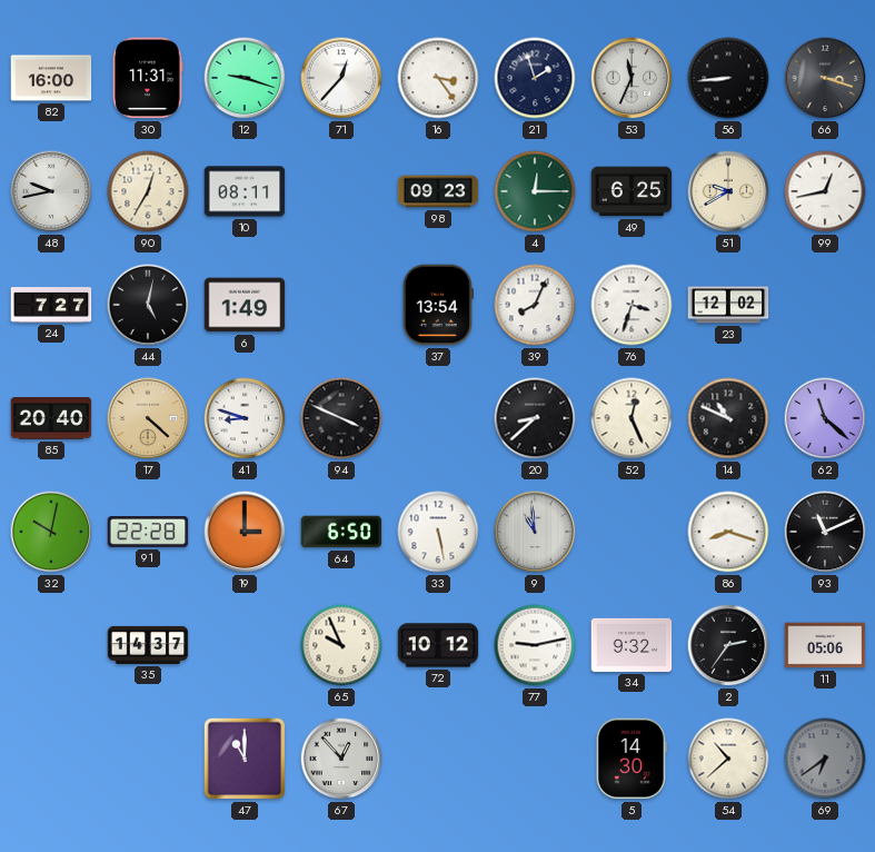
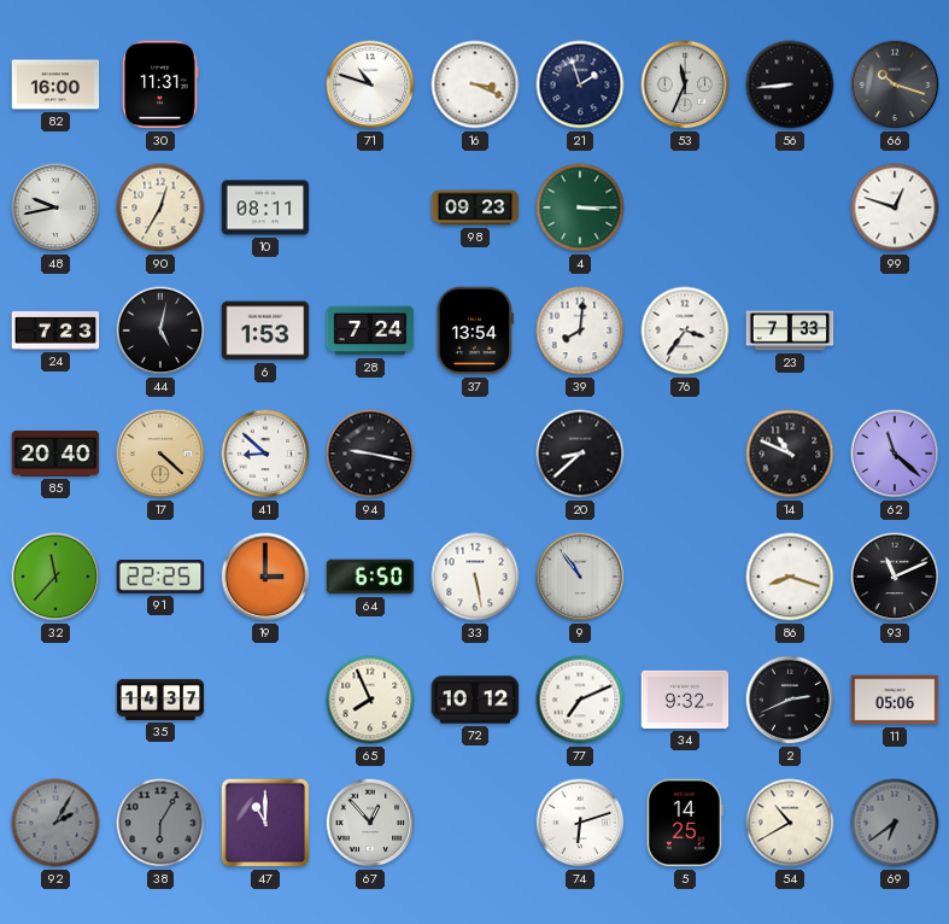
12: 9:18 -> none
71: 12:37 -> 10:48
16: 3:24 -> 3:19
66: 3:18 -> 10:18
4: 12:15 -> 3:15
49: 6:25 -> none
51: 9:40 -> none
99: 12:43 -> 12:48
24: 7:27 -> 7:23
6: 1:49 -> 1:53
28: none -> 7:24
39: 8:04 -> 8:01
76: 3:33 -> 3:36
23: 12:02 -> 7:33
41: 8:48 -> 8:52
94: 3:49 -> 9:17
52: 12:26 -> none
32: 10:02 -> 11:37
91: 22:28 -> 22:25
9: 10:59 -> 10:54
65: 9:56 -> 7:56
77: 9:13 -> 7:11
2: 2:36 -> 2:41
92: none -> 2:05
38: none -> 6:05
74: none -> 6:12
5: 14:30 -> 14:25
54: 10:38 -> 10:40
